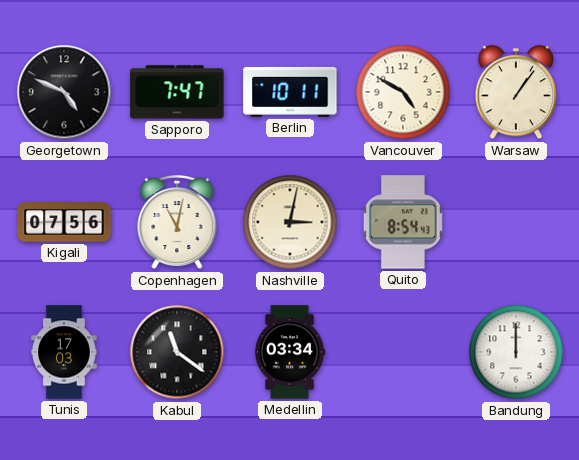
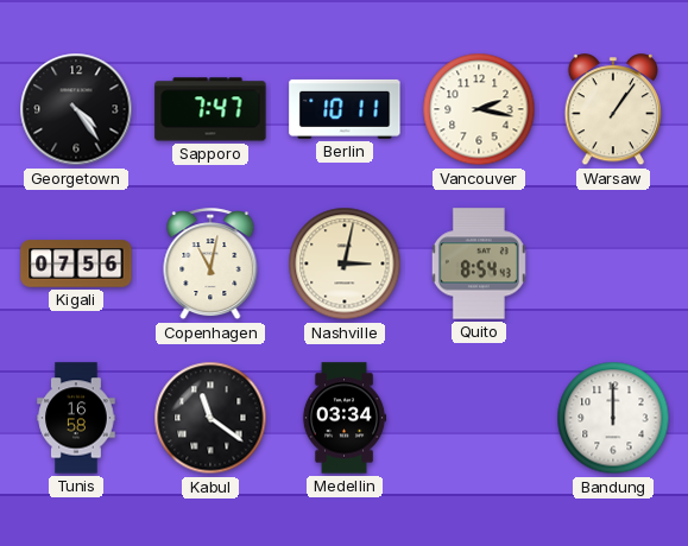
Georgetown: 4:49 -> 4:24
Vancouver: 4:50 -> 2:17
Tunis: 17:03 -> 16:58
